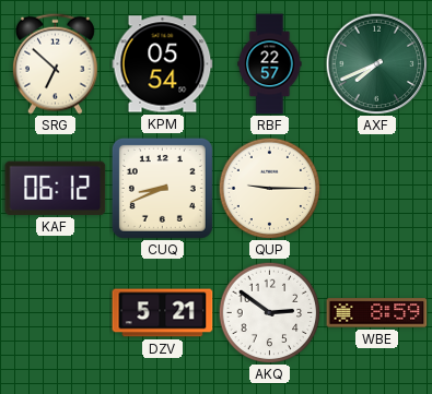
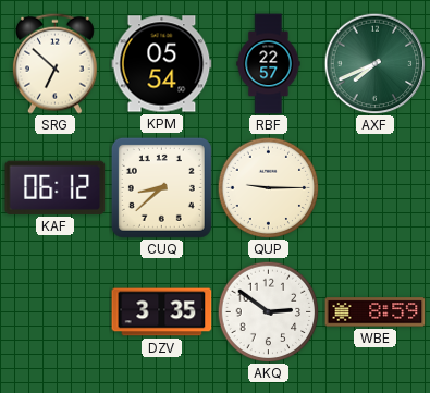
CUQ: 8:41 -> 8:38
DZV: 5:21 -> 3:35
